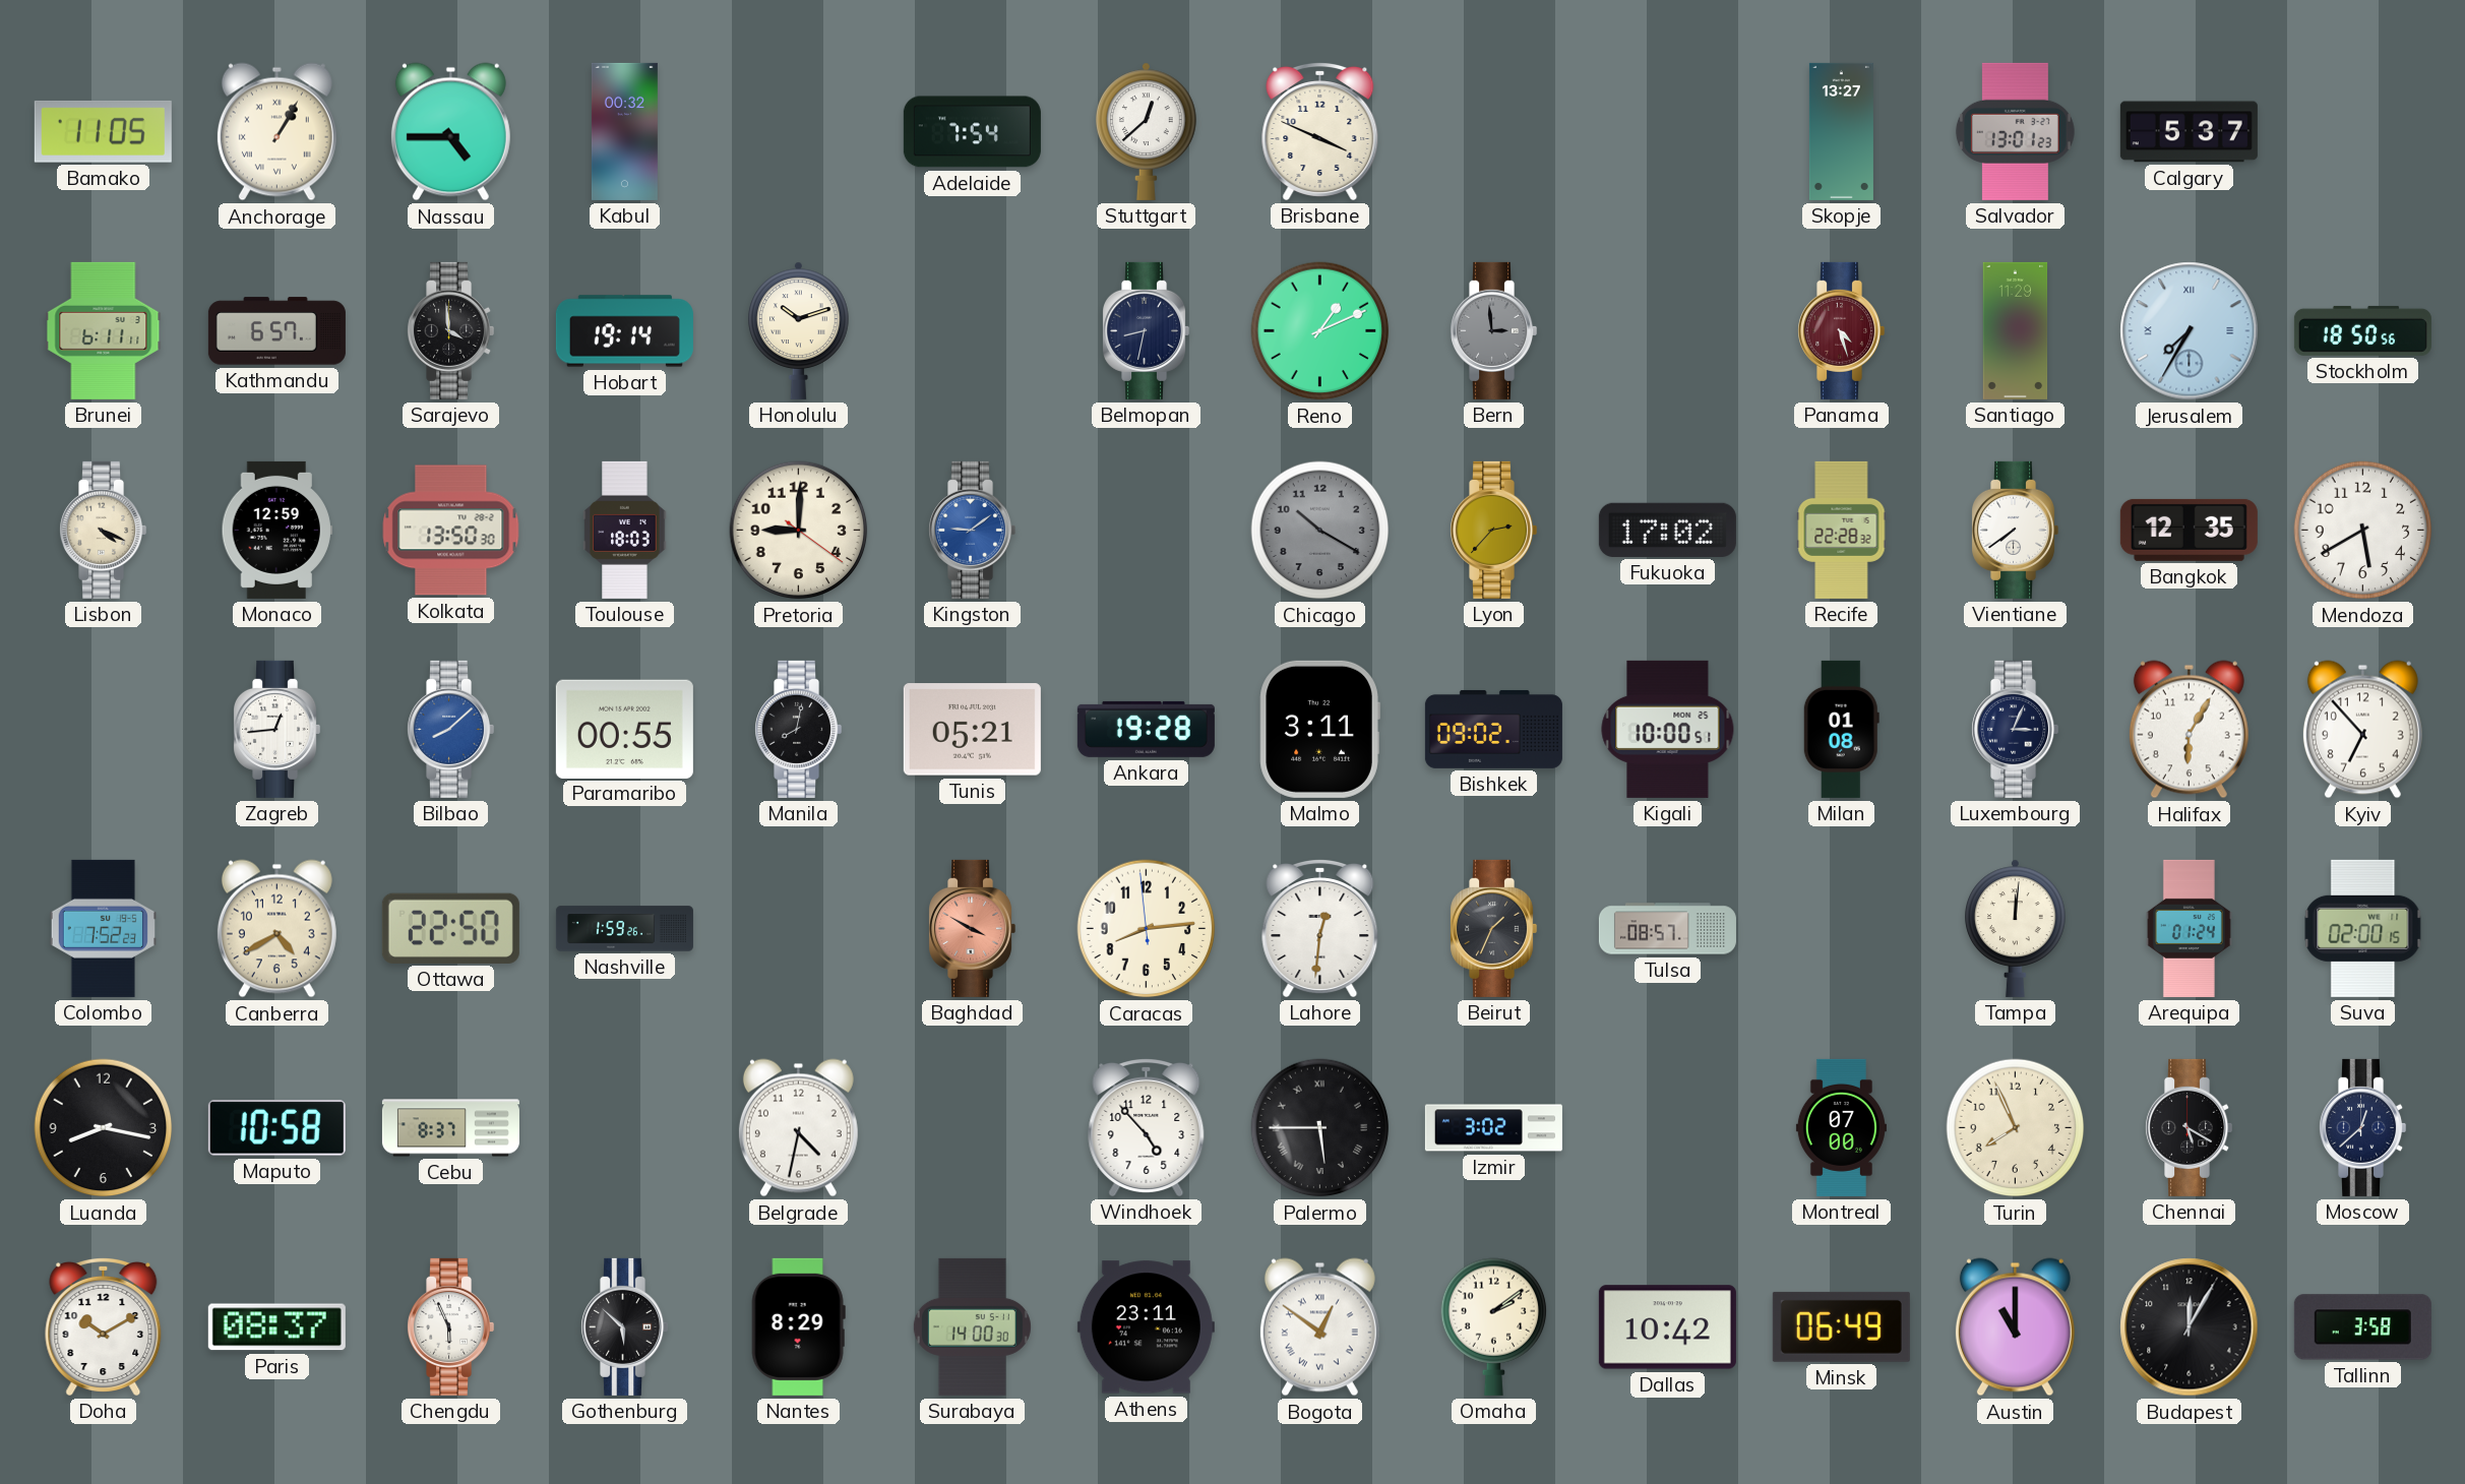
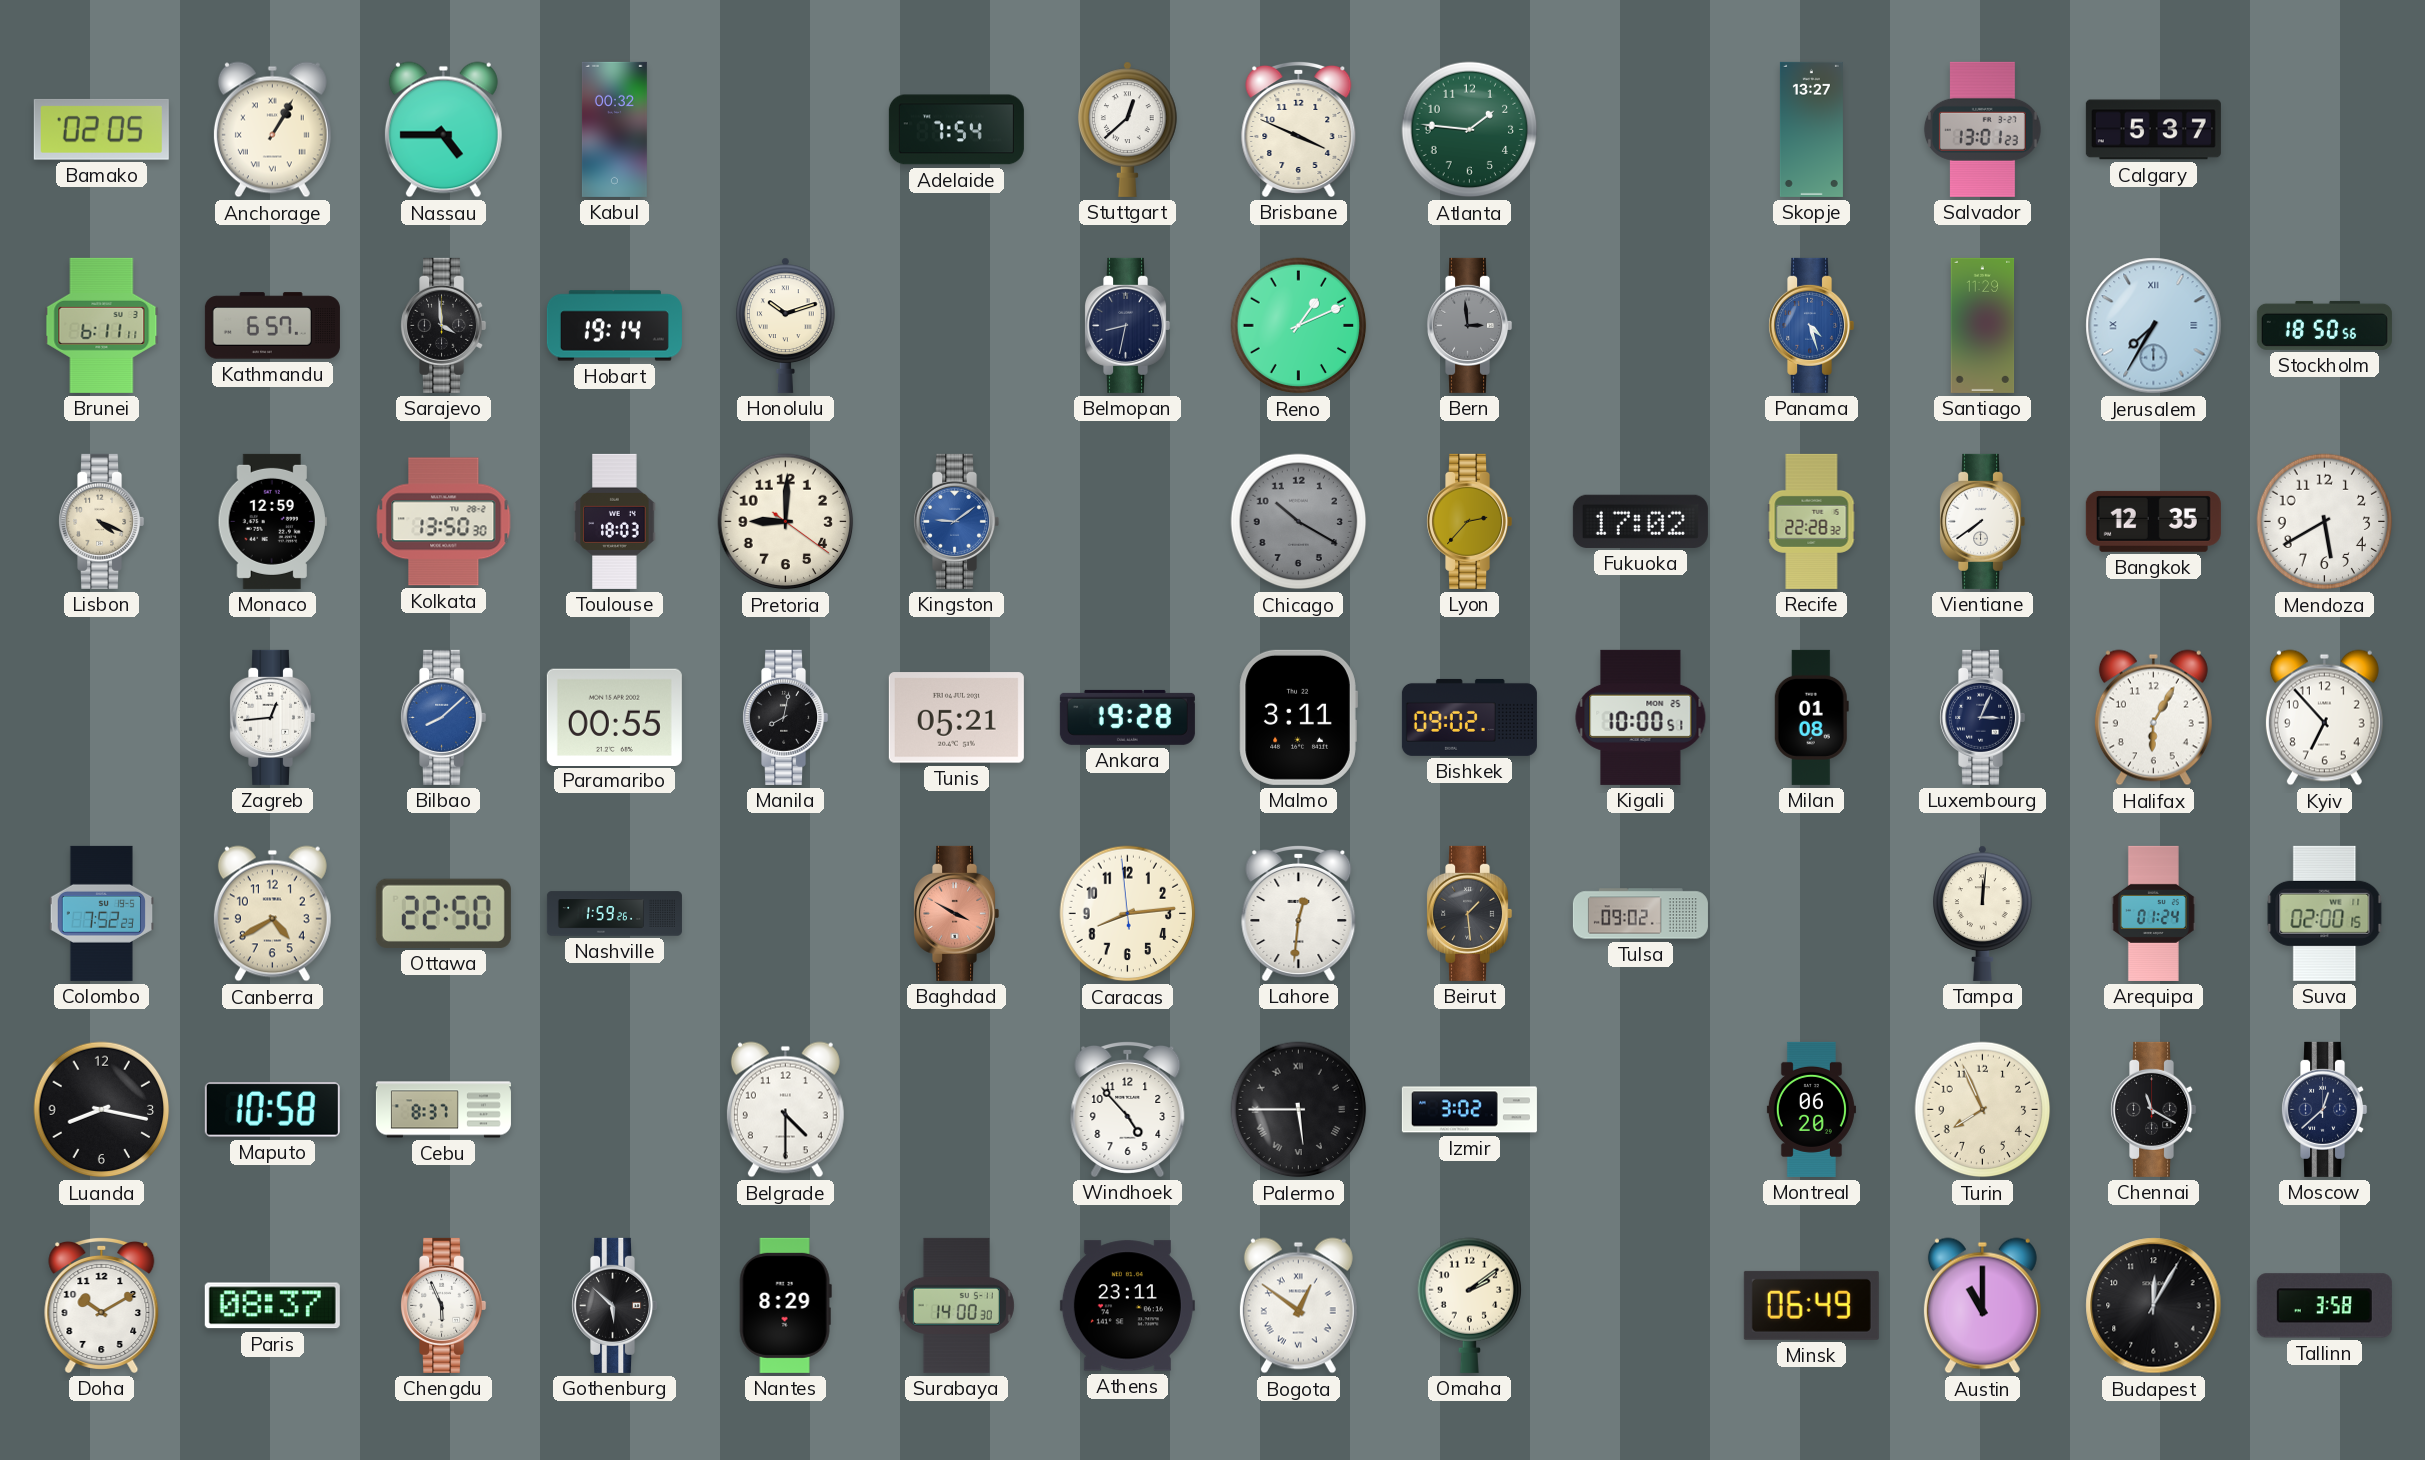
Bamako: 11:05 -> 02:05
Atlanta: none -> 1:46
Panama dial: burgundy -> blue
Beirut: 1:34 -> 1:29
Tulsa: 08:57 -> 09:02
Belgrade: 4:32 -> 4:30
Montreal: 07:00 -> 06:20
Chennai: 5:20 -> 11:20
Dallas: 10:42 -> none
